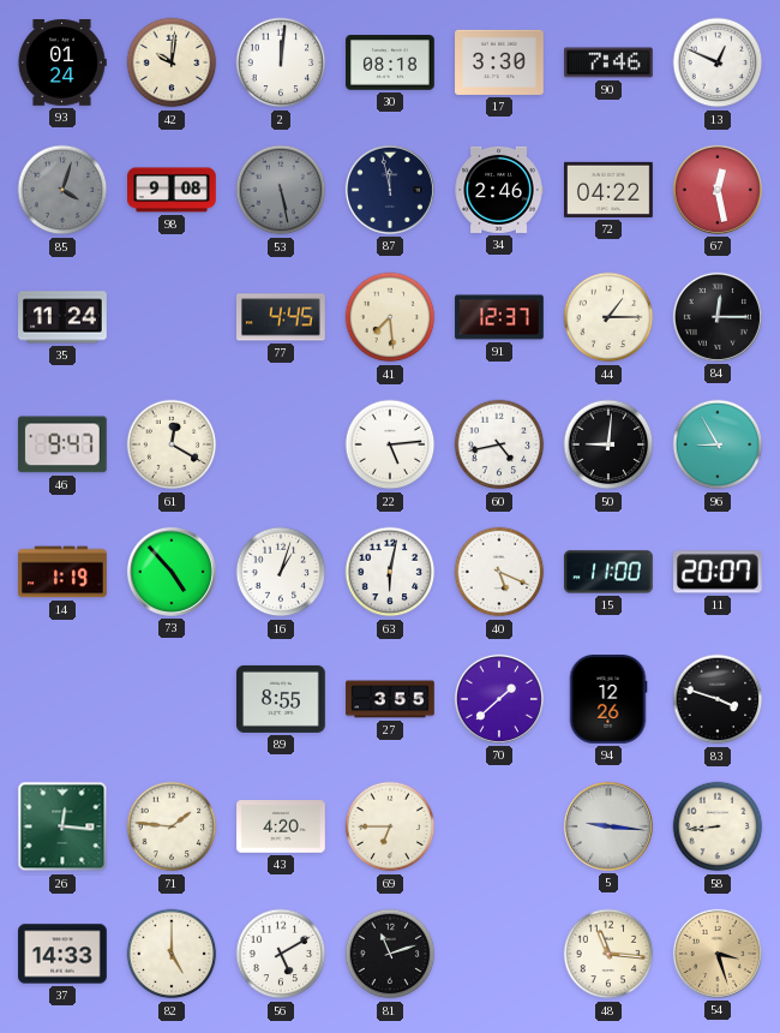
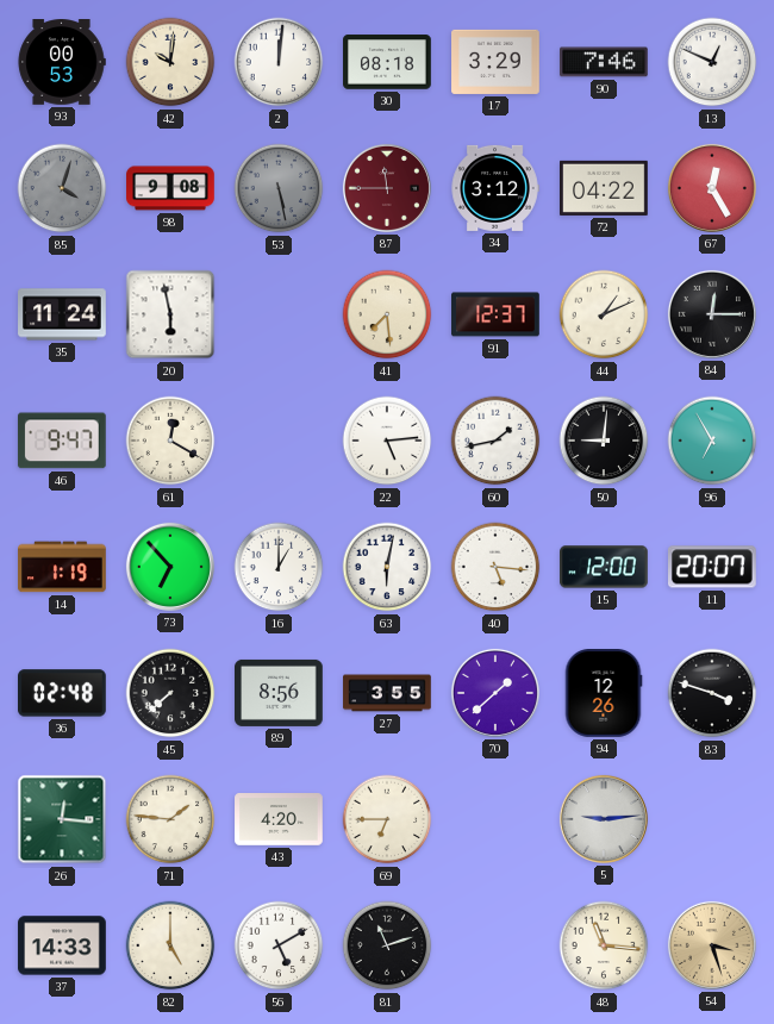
93: 01:24 -> 00:53
17: 3:30 -> 3:29
87: 11:58 -> 11:45
87 dial: navy -> burgundy
34: 2:46 -> 3:12
67: 12:28 -> 12:25
20: none -> 5:58
77: 4:45 -> none
44: 1:15 -> 1:11
60: 4:43 -> 1:43
96: 8:55 -> 6:55
73: 4:53 -> 6:53
16: 1:03 -> 1:00
40: 5:19 -> 5:16
15: 11:00 -> 12:00
36: none -> 02:48
45: none -> 7:38
89: 8:55 -> 8:56
5: 9:16 -> 9:14
58: 8:44 -> none
